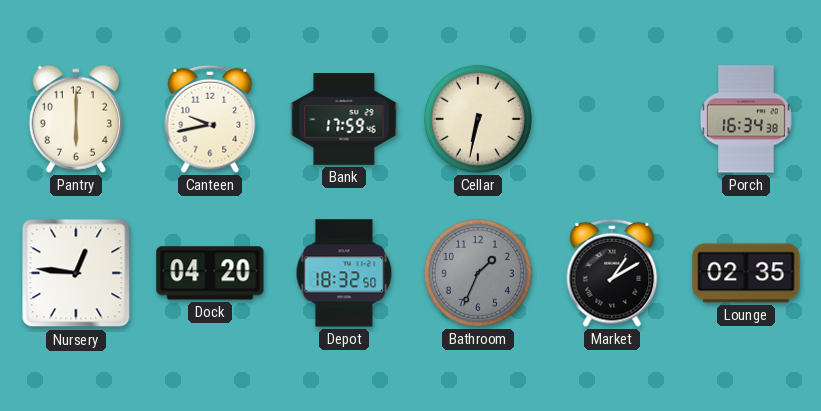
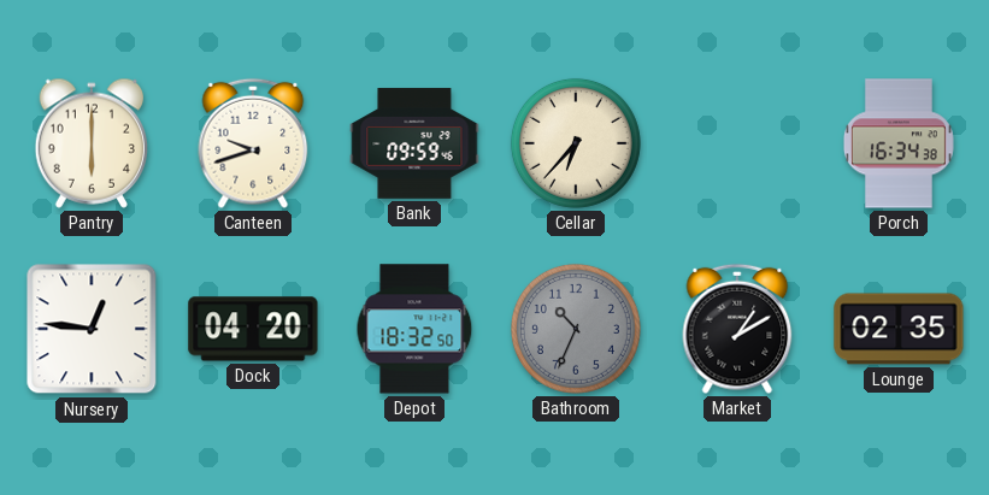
Canteen: 9:43 -> 9:42
Bank: 17:59 -> 09:59
Cellar: 6:32 -> 6:37
Bathroom: 1:34 -> 10:34
